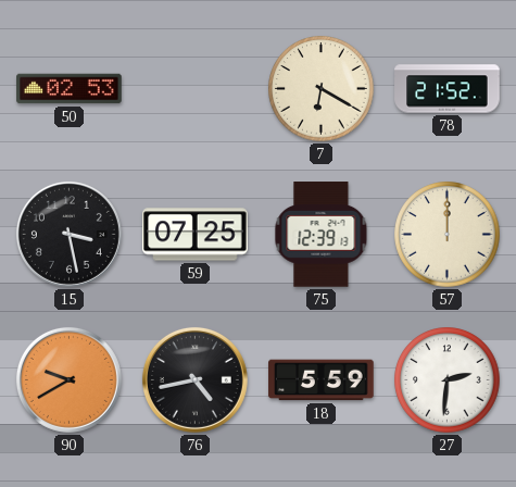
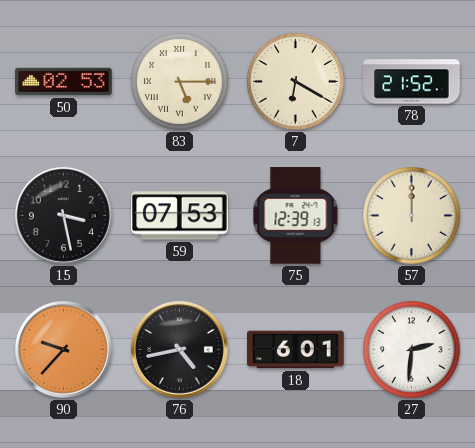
83: none -> 5:15
59: 07:25 -> 07:53
90: 9:40 -> 9:37
18: 5:59 -> 6:01
